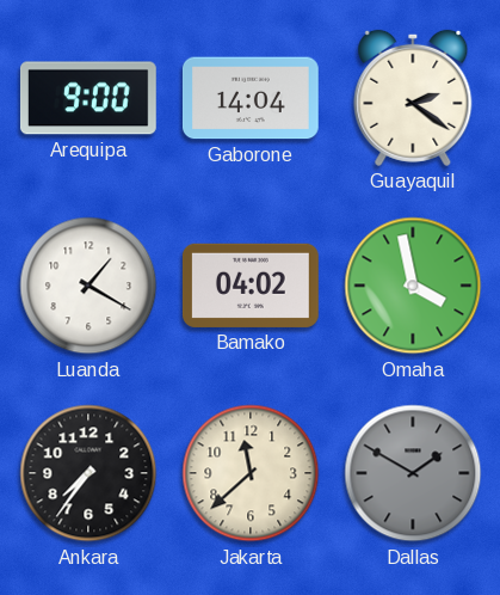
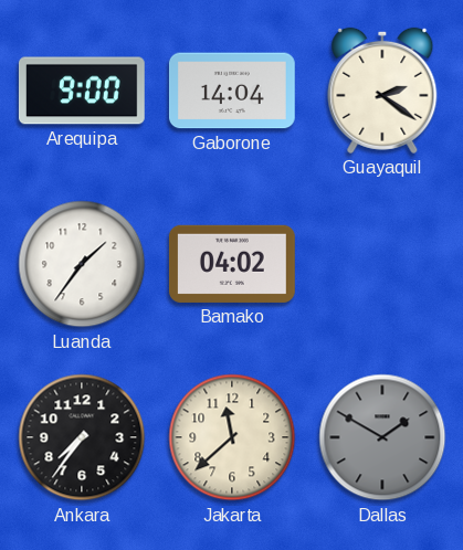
Luanda: 1:20 -> 1:36
Omaha: 3:58 -> none
